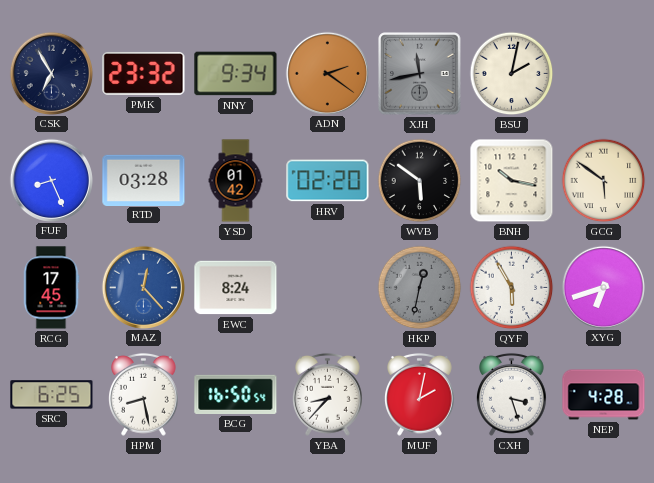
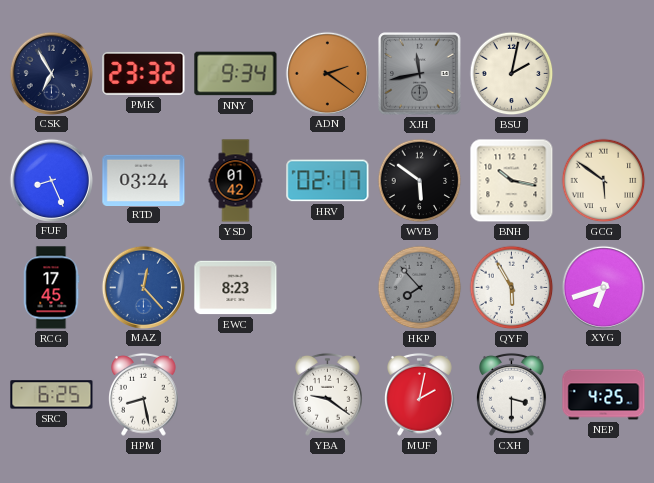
RTD: 03:28 -> 03:24
HRV: 02:20 -> 02:17
EWC: 8:24 -> 8:23
HKP: 12:32 -> 7:53
BCG: 16:50 -> none
YBA: 8:37 -> 9:21
CXH: 3:27 -> 3:30
NEP: 4:28 -> 4:25
